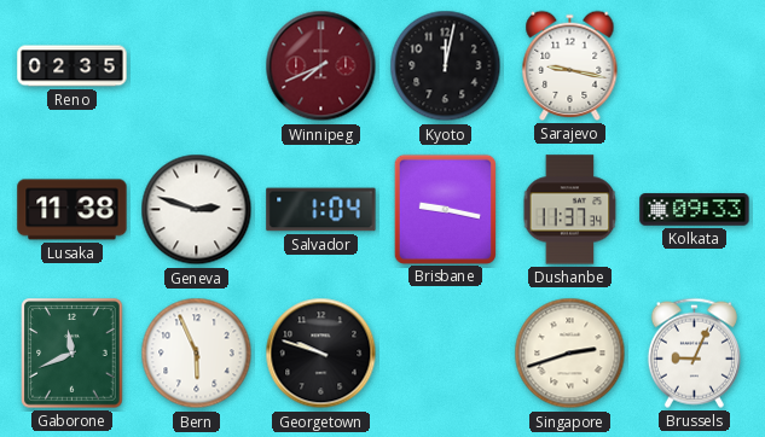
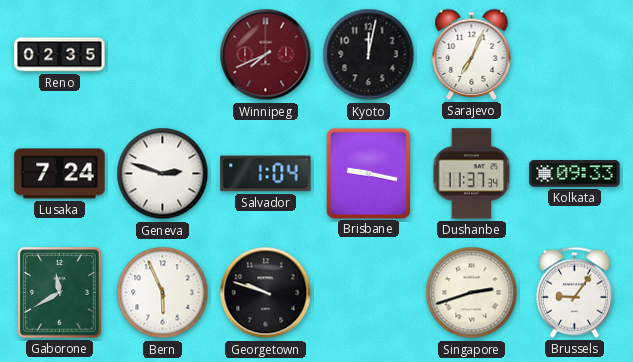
Sarajevo: 9:17 -> 7:04
Lusaka: 11:38 -> 7:24
Gaborone: 11:41 -> 11:40
Brussels: 9:04 -> 9:06
